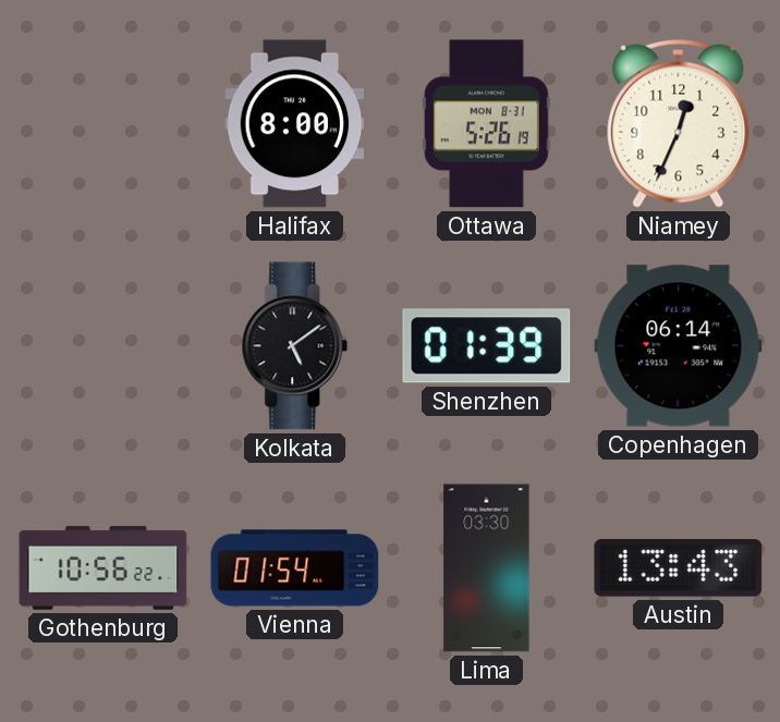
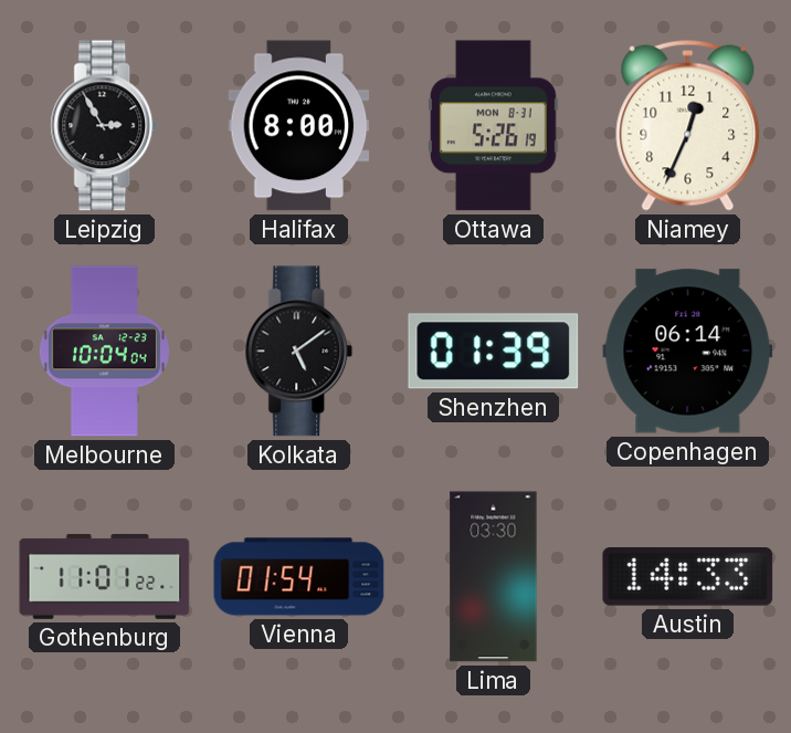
Leipzig: none -> 2:55
Melbourne: none -> 10:04
Gothenburg: 10:56 -> 11:01
Austin: 13:43 -> 14:33
